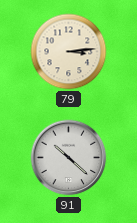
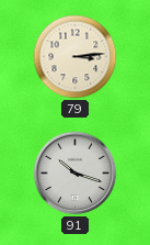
91: 10:22 -> 10:18
